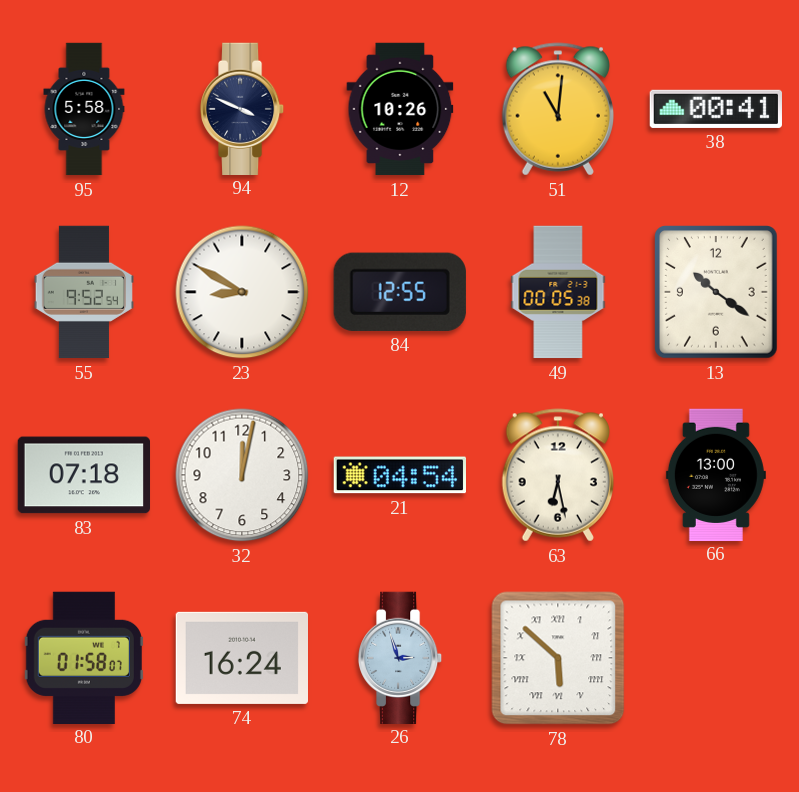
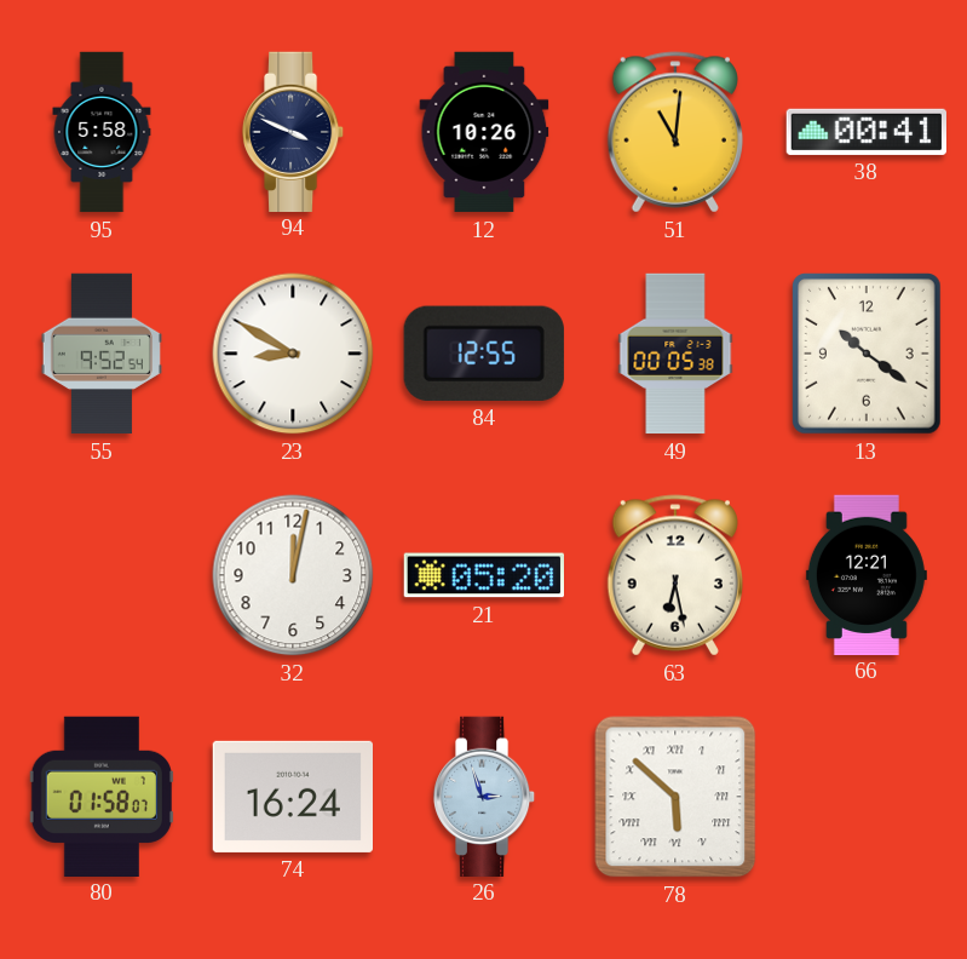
83: 07:18 -> none
21: 04:54 -> 05:20
66: 13:00 -> 12:21
